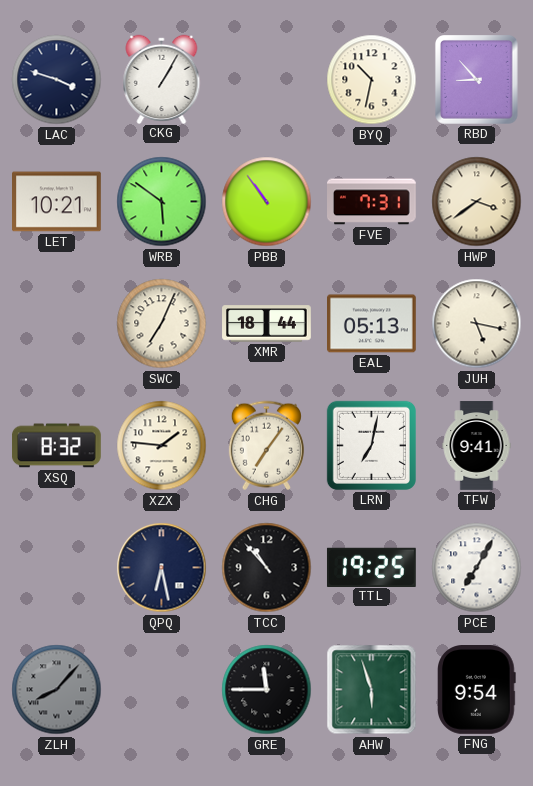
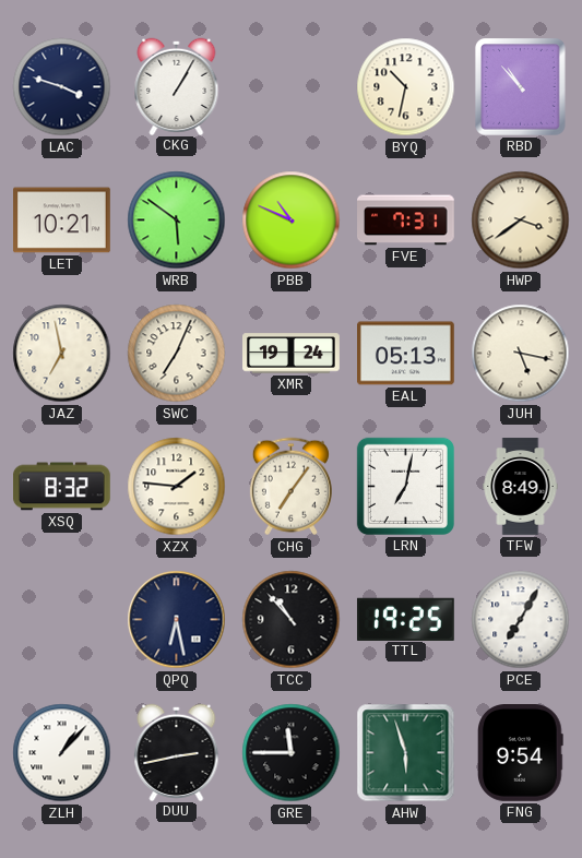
RBD: 8:53 -> 10:53
PBB: 10:54 -> 10:49
JAZ: none -> 6:58
XMR: 18:44 -> 19:24
TFW: 9:41 -> 8:49
ZLH: 8:07 -> 1:07
ZLH dial: grey -> white
DUU: none -> 2:43
